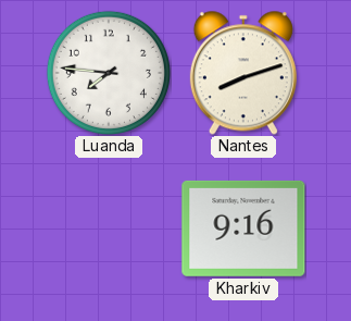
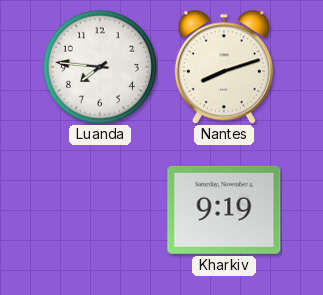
Kharkiv: 9:16 -> 9:19
